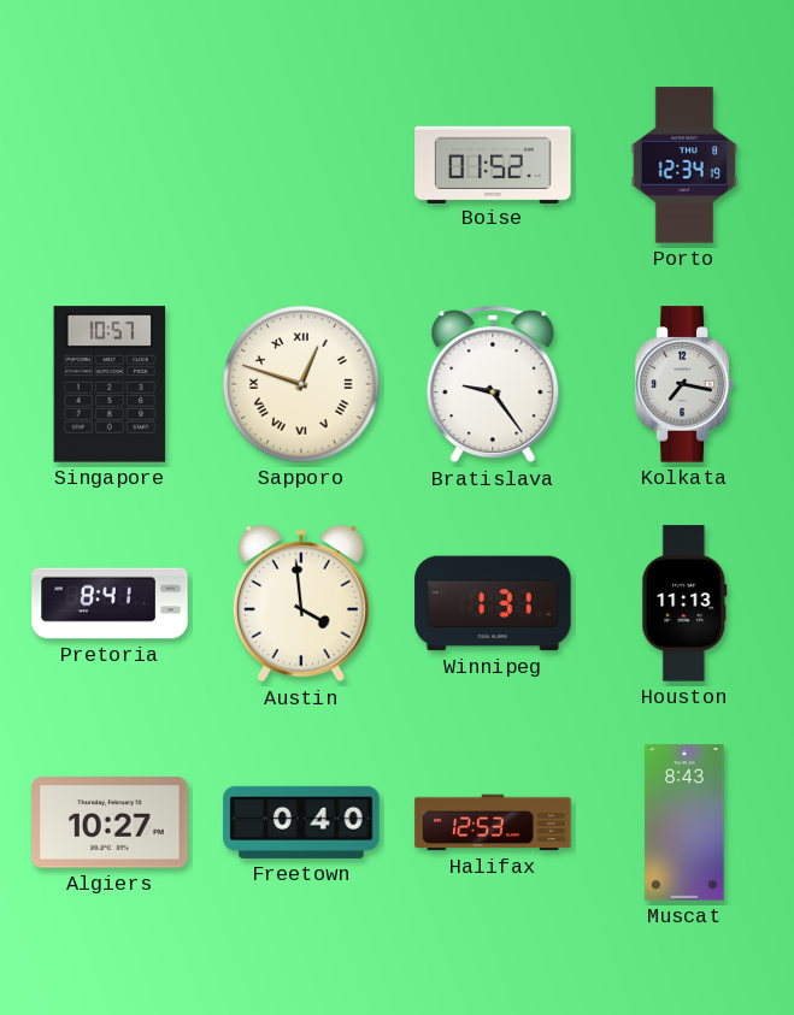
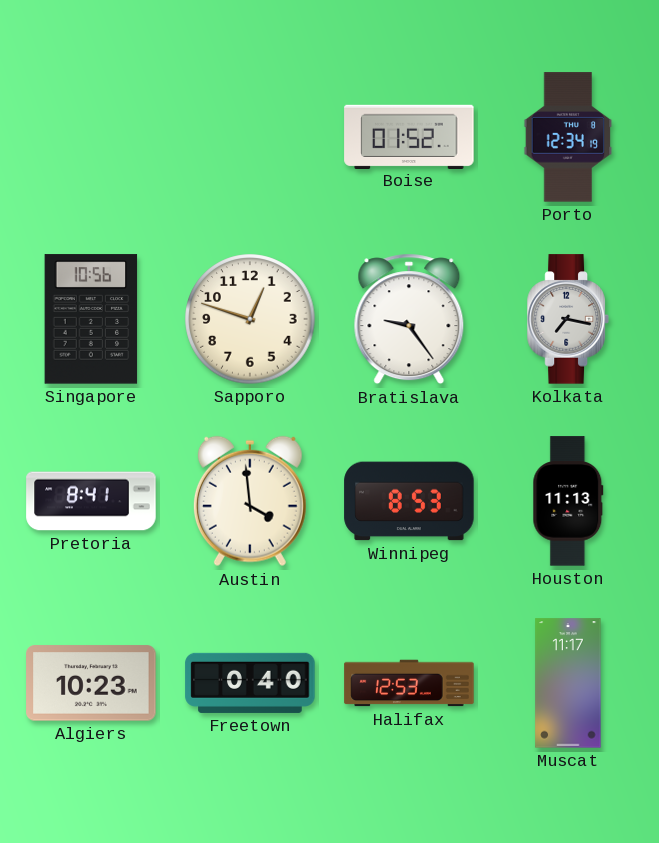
Singapore: 10:57 -> 10:56
Sapporo numerals: Roman -> Arabic
Winnipeg: 1:31 -> 8:53
Algiers: 10:27 -> 10:23
Muscat: 8:43 -> 11:17
